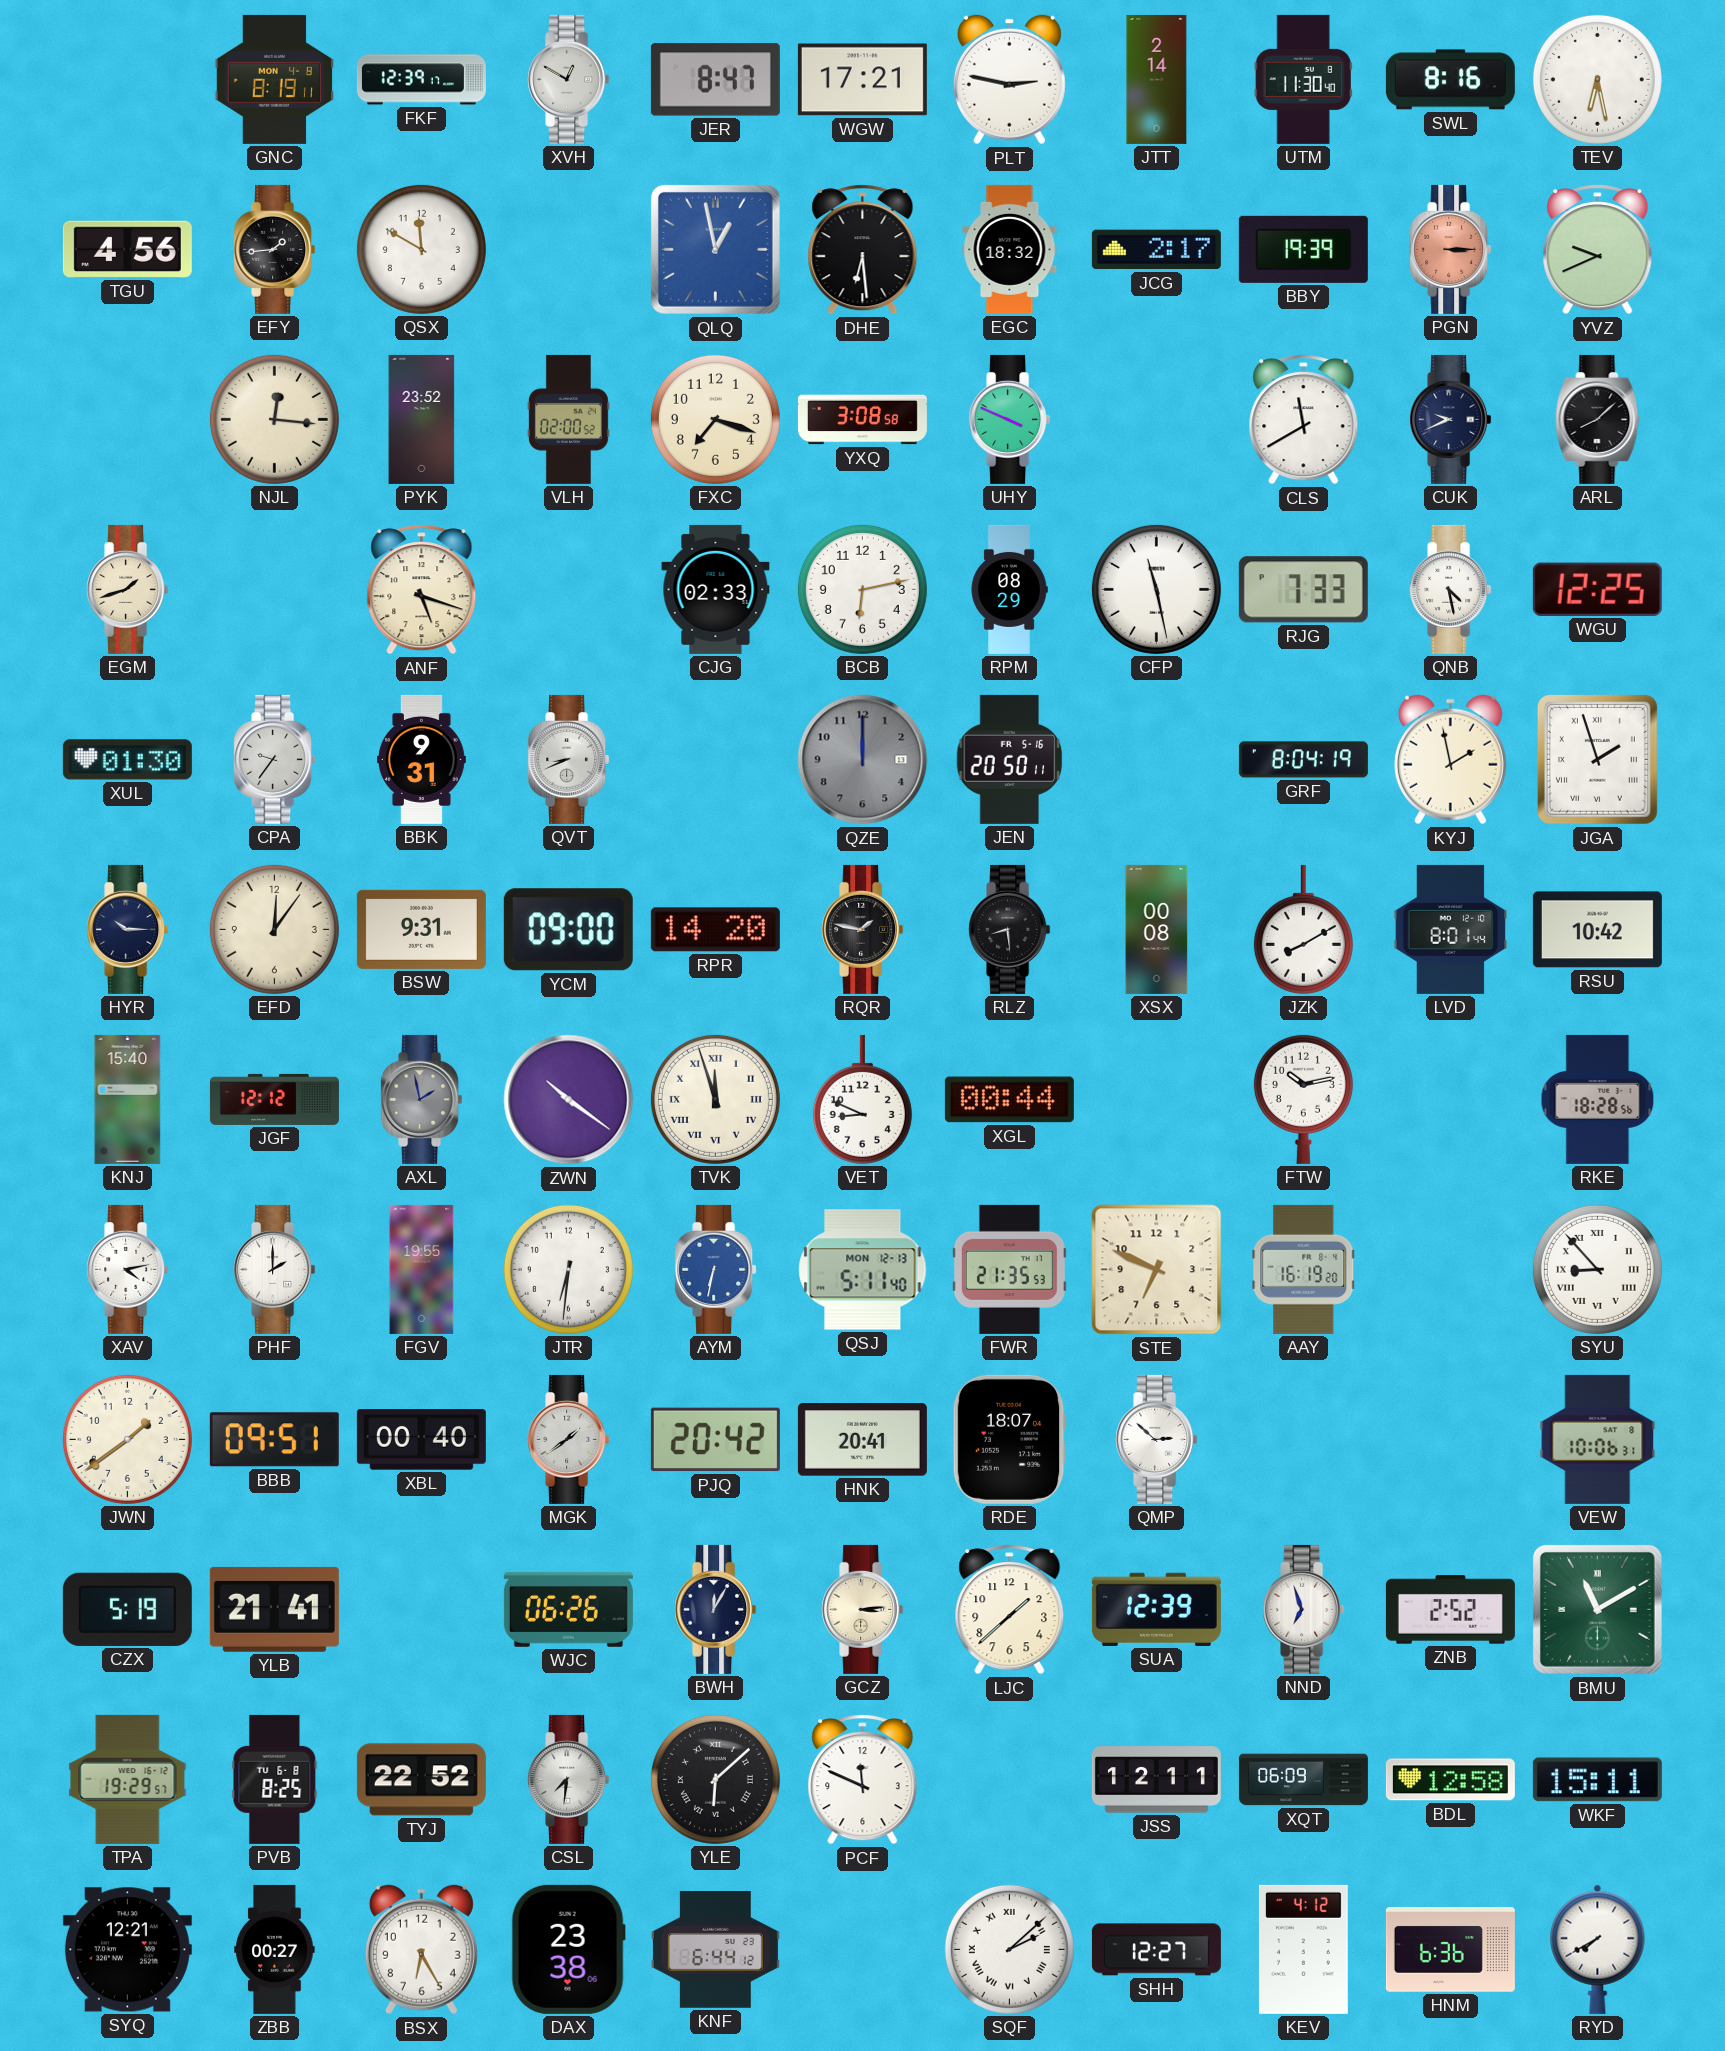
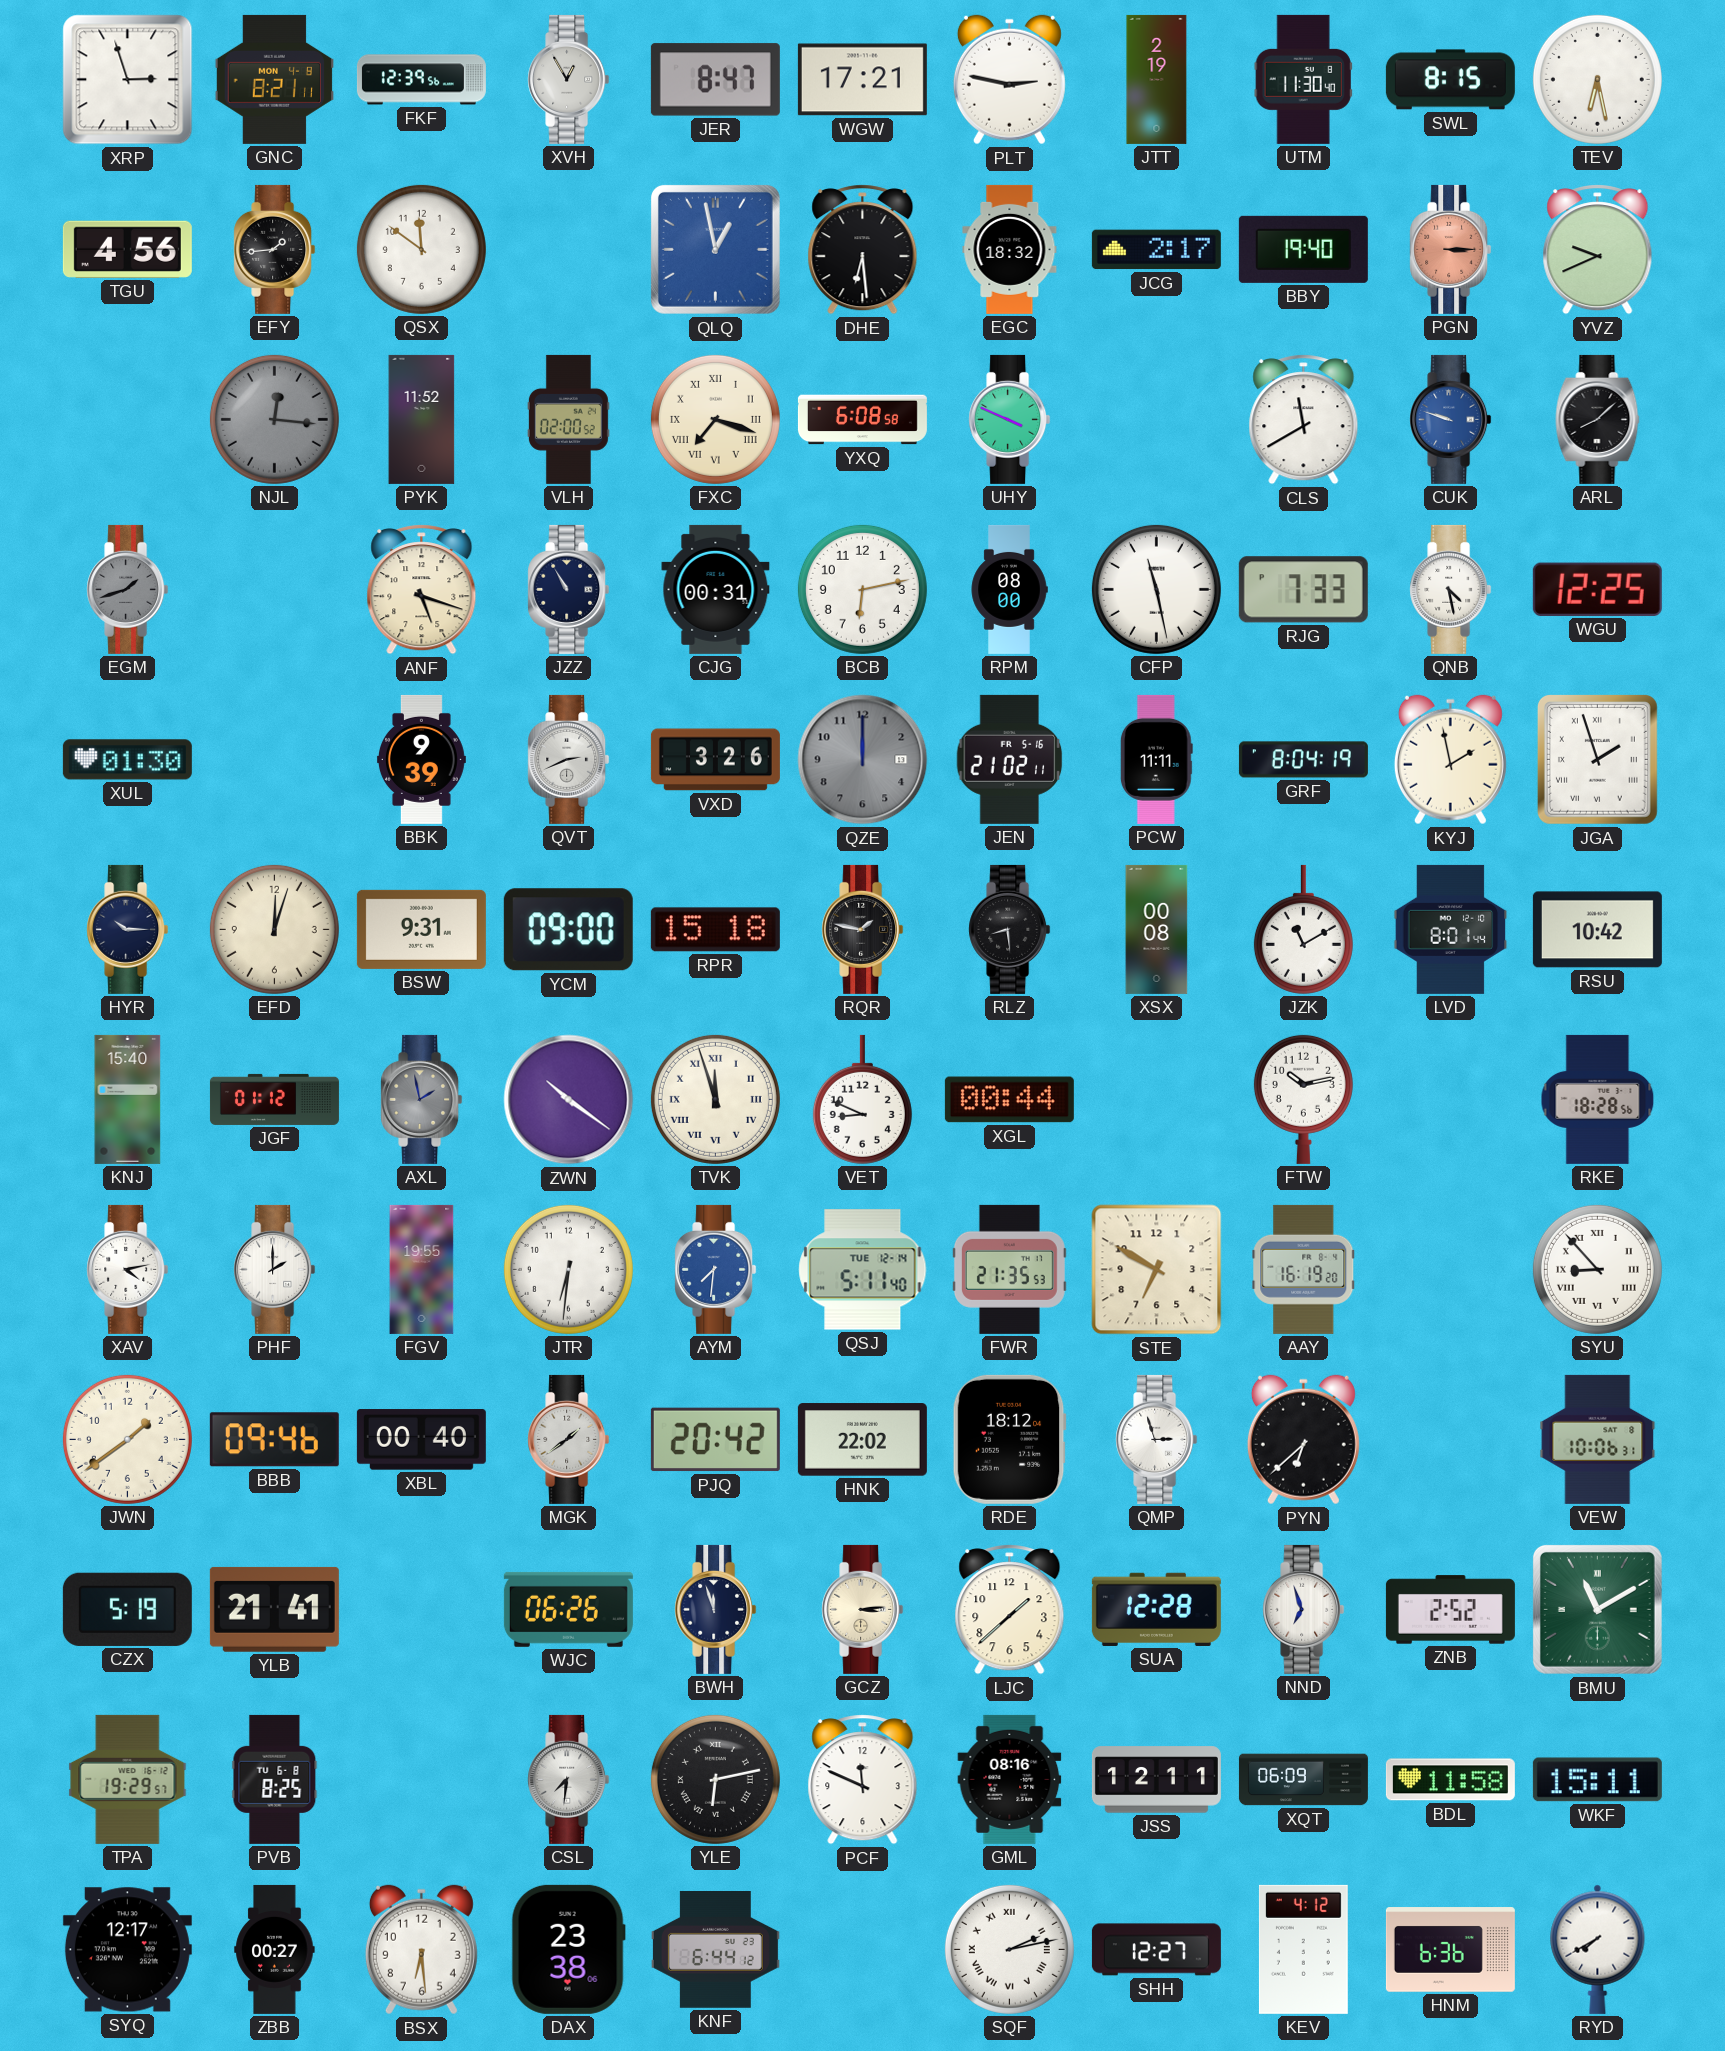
XRP: none -> 2:57
GNC: 8:19 -> 8:21
FKF: 12:39:17 -> 12:39:56
XVH: 12:50 -> 12:55
JTT: 2:14 -> 2:19
SWL: 8:16 -> 8:15
QSX: 11:50 -> 11:51
BBY: 19:39 -> 19:40
NJL dial: cream -> grey
PYK: 23:52 -> 11:52
FXC numerals: Arabic -> Roman
YXQ: 3:08 -> 6:08
CUK: 9:41 -> 9:48
CUK dial: navy -> blue
EGM dial: cream -> grey
JZZ: none -> 10:55
CJG: 02:33 -> 00:31
RPM: 08:29 -> 08:00
CPA: 9:36 -> none
BBK: 9:31 -> 9:39
QVT: 8:41 -> 2:41
VXD: none -> 3:26
JEN: 20:50 -> 21:02
PCW: none -> 11:11
EFD: 12:06 -> 12:03
RPR: 14:20 -> 15:18
JZK: 8:10 -> 11:10
JGF: 12:12 -> 01:12
AYM: 6:32 -> 7:31
QSJ date: MON 12-13 -> TUE 12-14
STE: 6:49 -> 6:50
BBB: 09:51 -> 09:46
HNK: 20:41 -> 22:02
RDE: 18:07 -> 18:12
QMP: 2:52 -> 2:57
PYN: none -> 6:38
BWH: 12:05 -> 11:57
SUA: 12:39 -> 12:28
TYJ: 22:52 -> none
YLE: 6:08 -> 6:13
GML: none -> 08:16
BDL: 12:58 -> 11:58
SYQ: 12:21 -> 12:17
BSX: 6:25 -> 6:29
SQF: 2:08 -> 2:13
